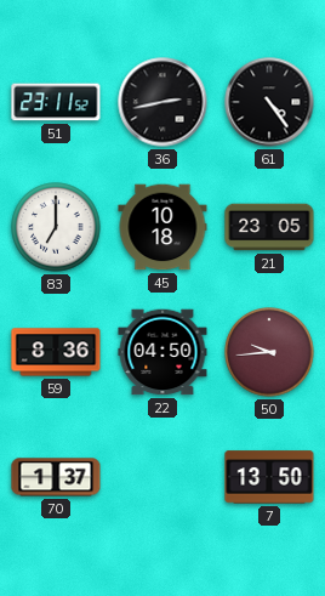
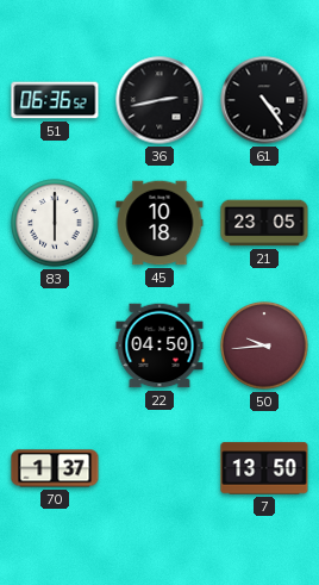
51: 23:11 -> 06:36
83: 7:00 -> 6:00
59: 8:36 -> none
